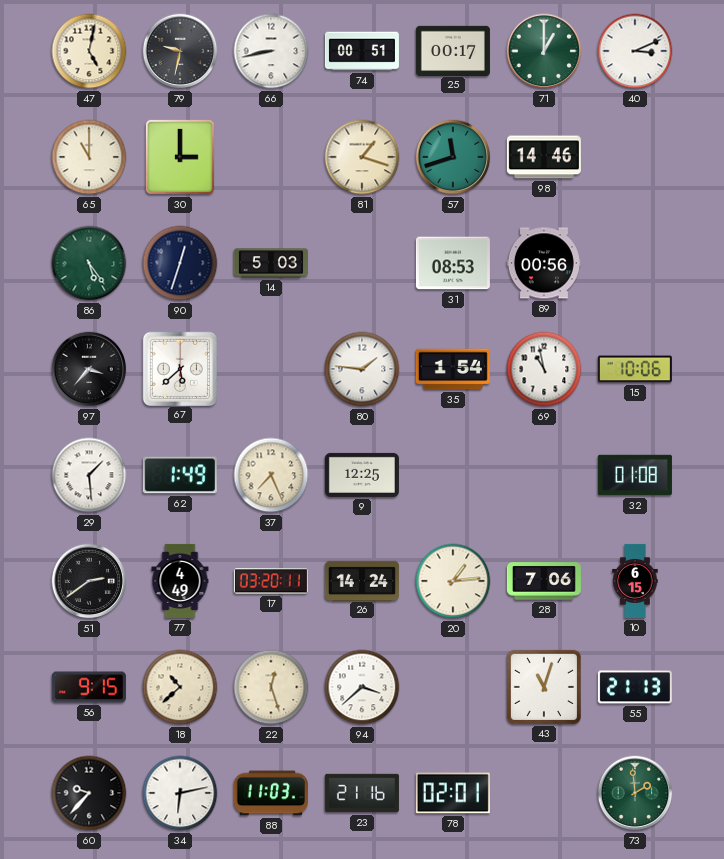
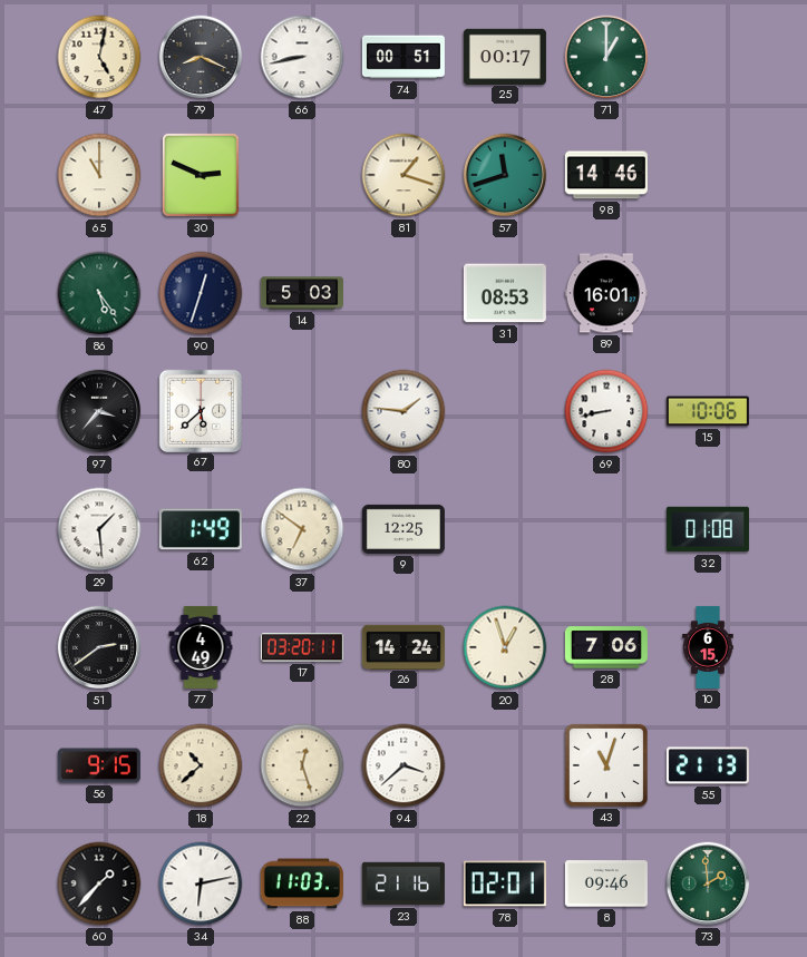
79: 9:32 -> 8:19
40: 3:11 -> none
30: 3:00 -> 2:49
89: 00:56 -> 16:01
35: 1:54 -> none
69: 10:58 -> 8:43
37: 7:26 -> 6:51
20: 1:14 -> 12:57
60: 9:37 -> 1:37
8: none -> 09:46
